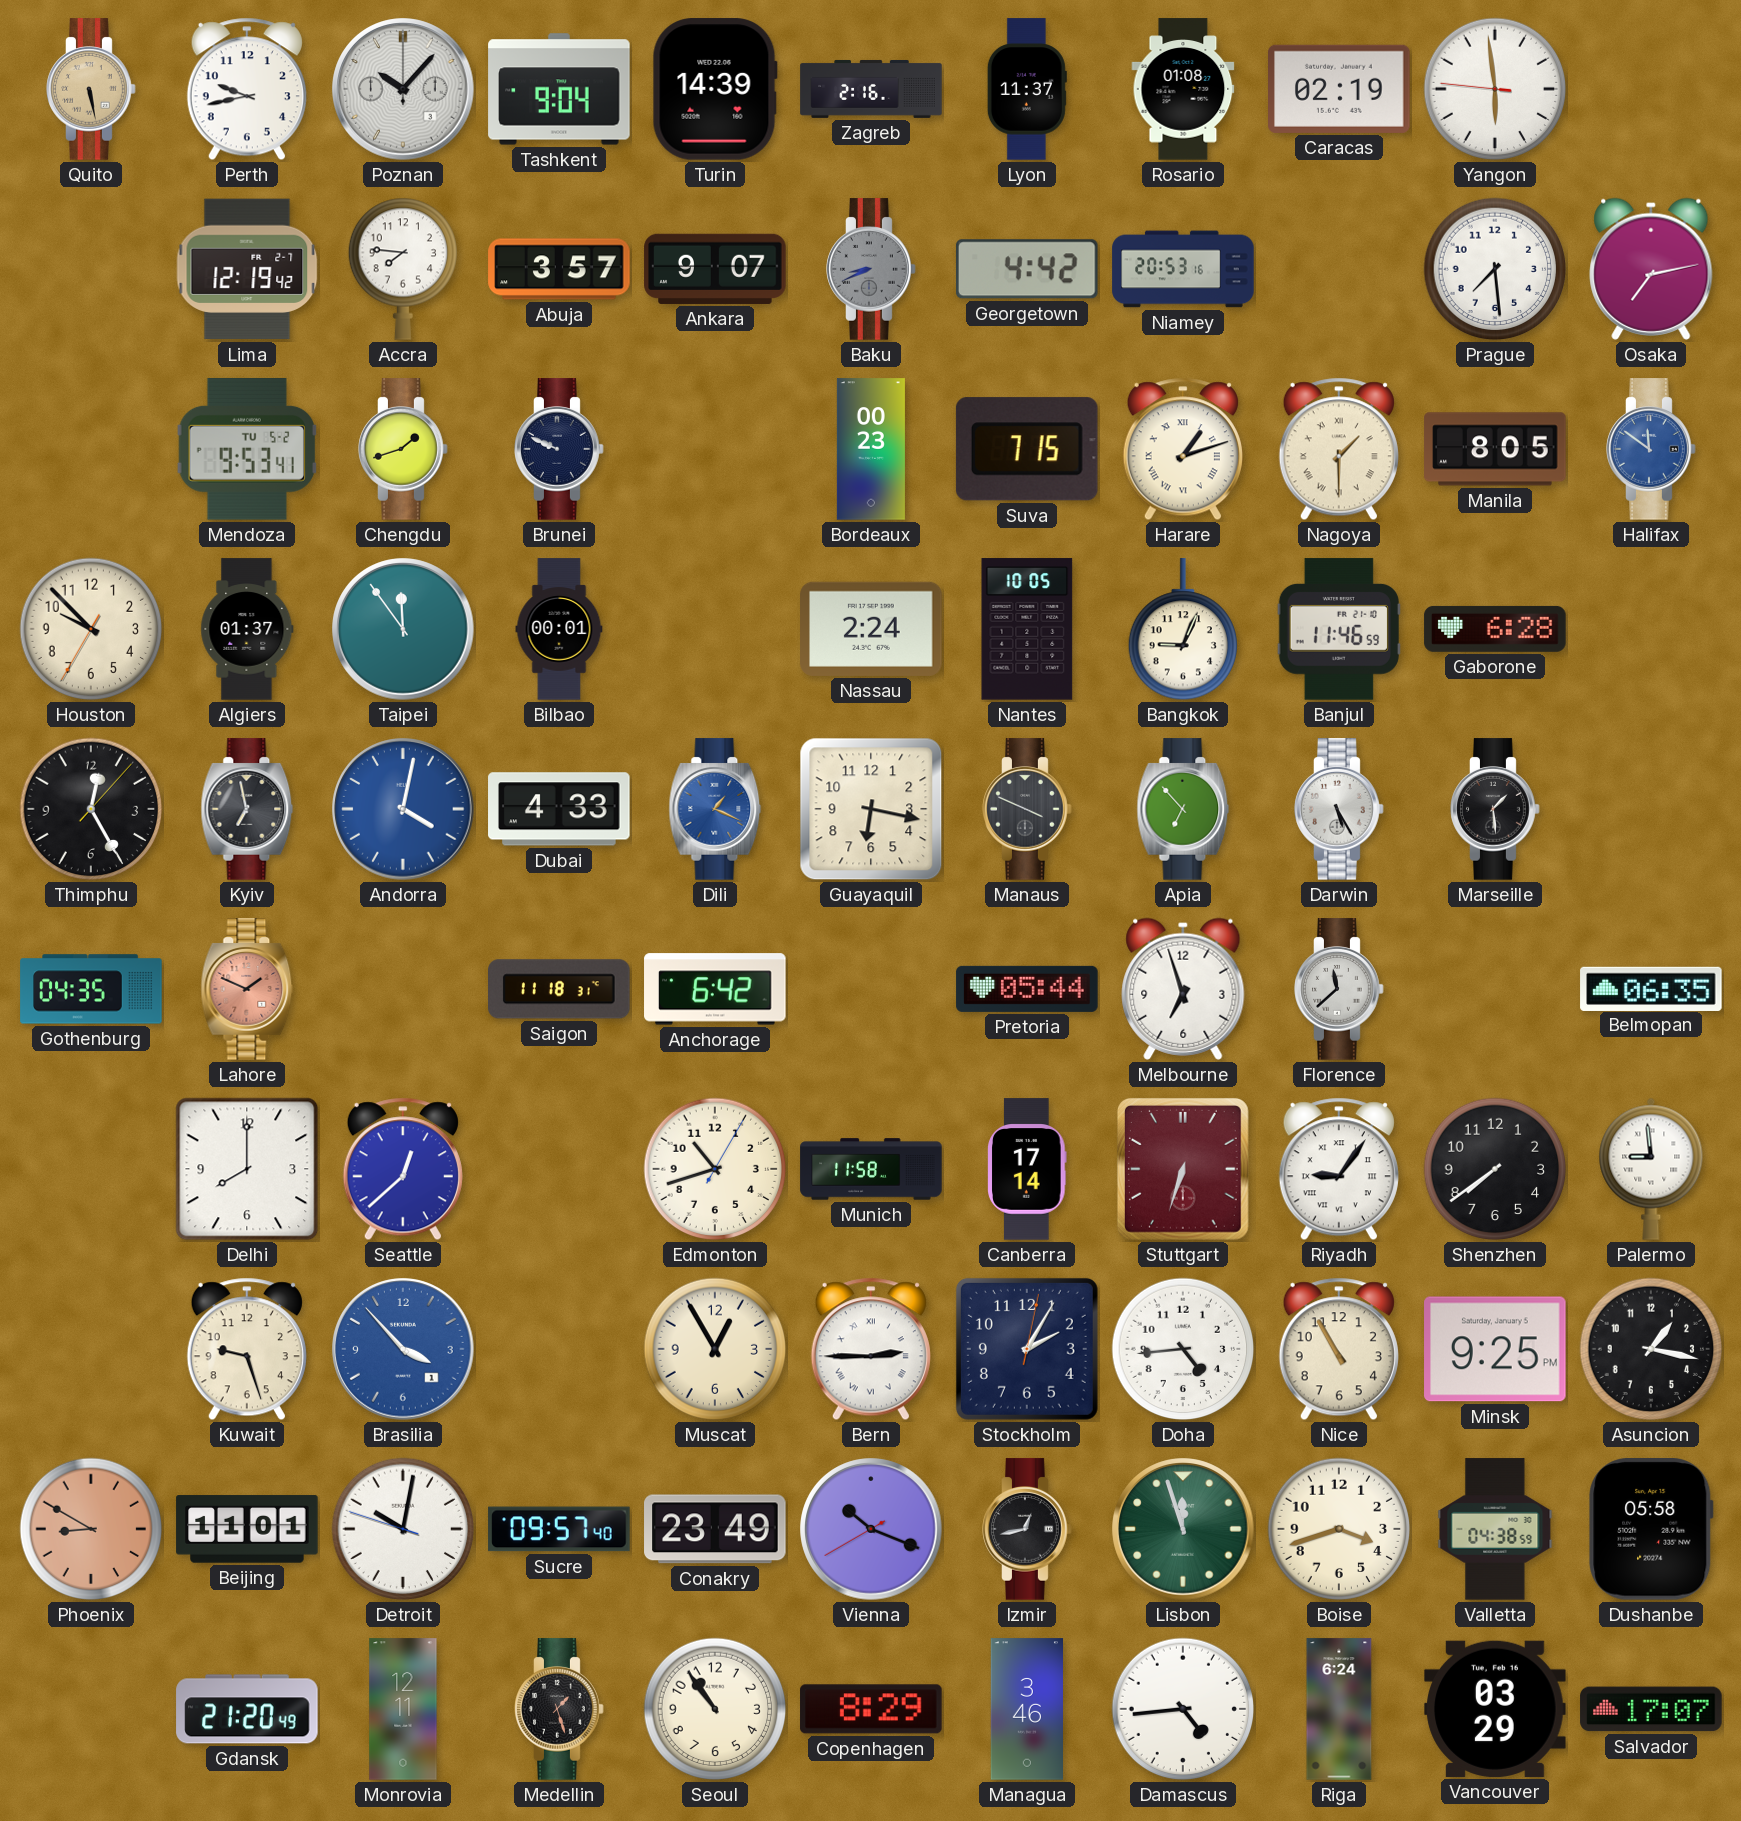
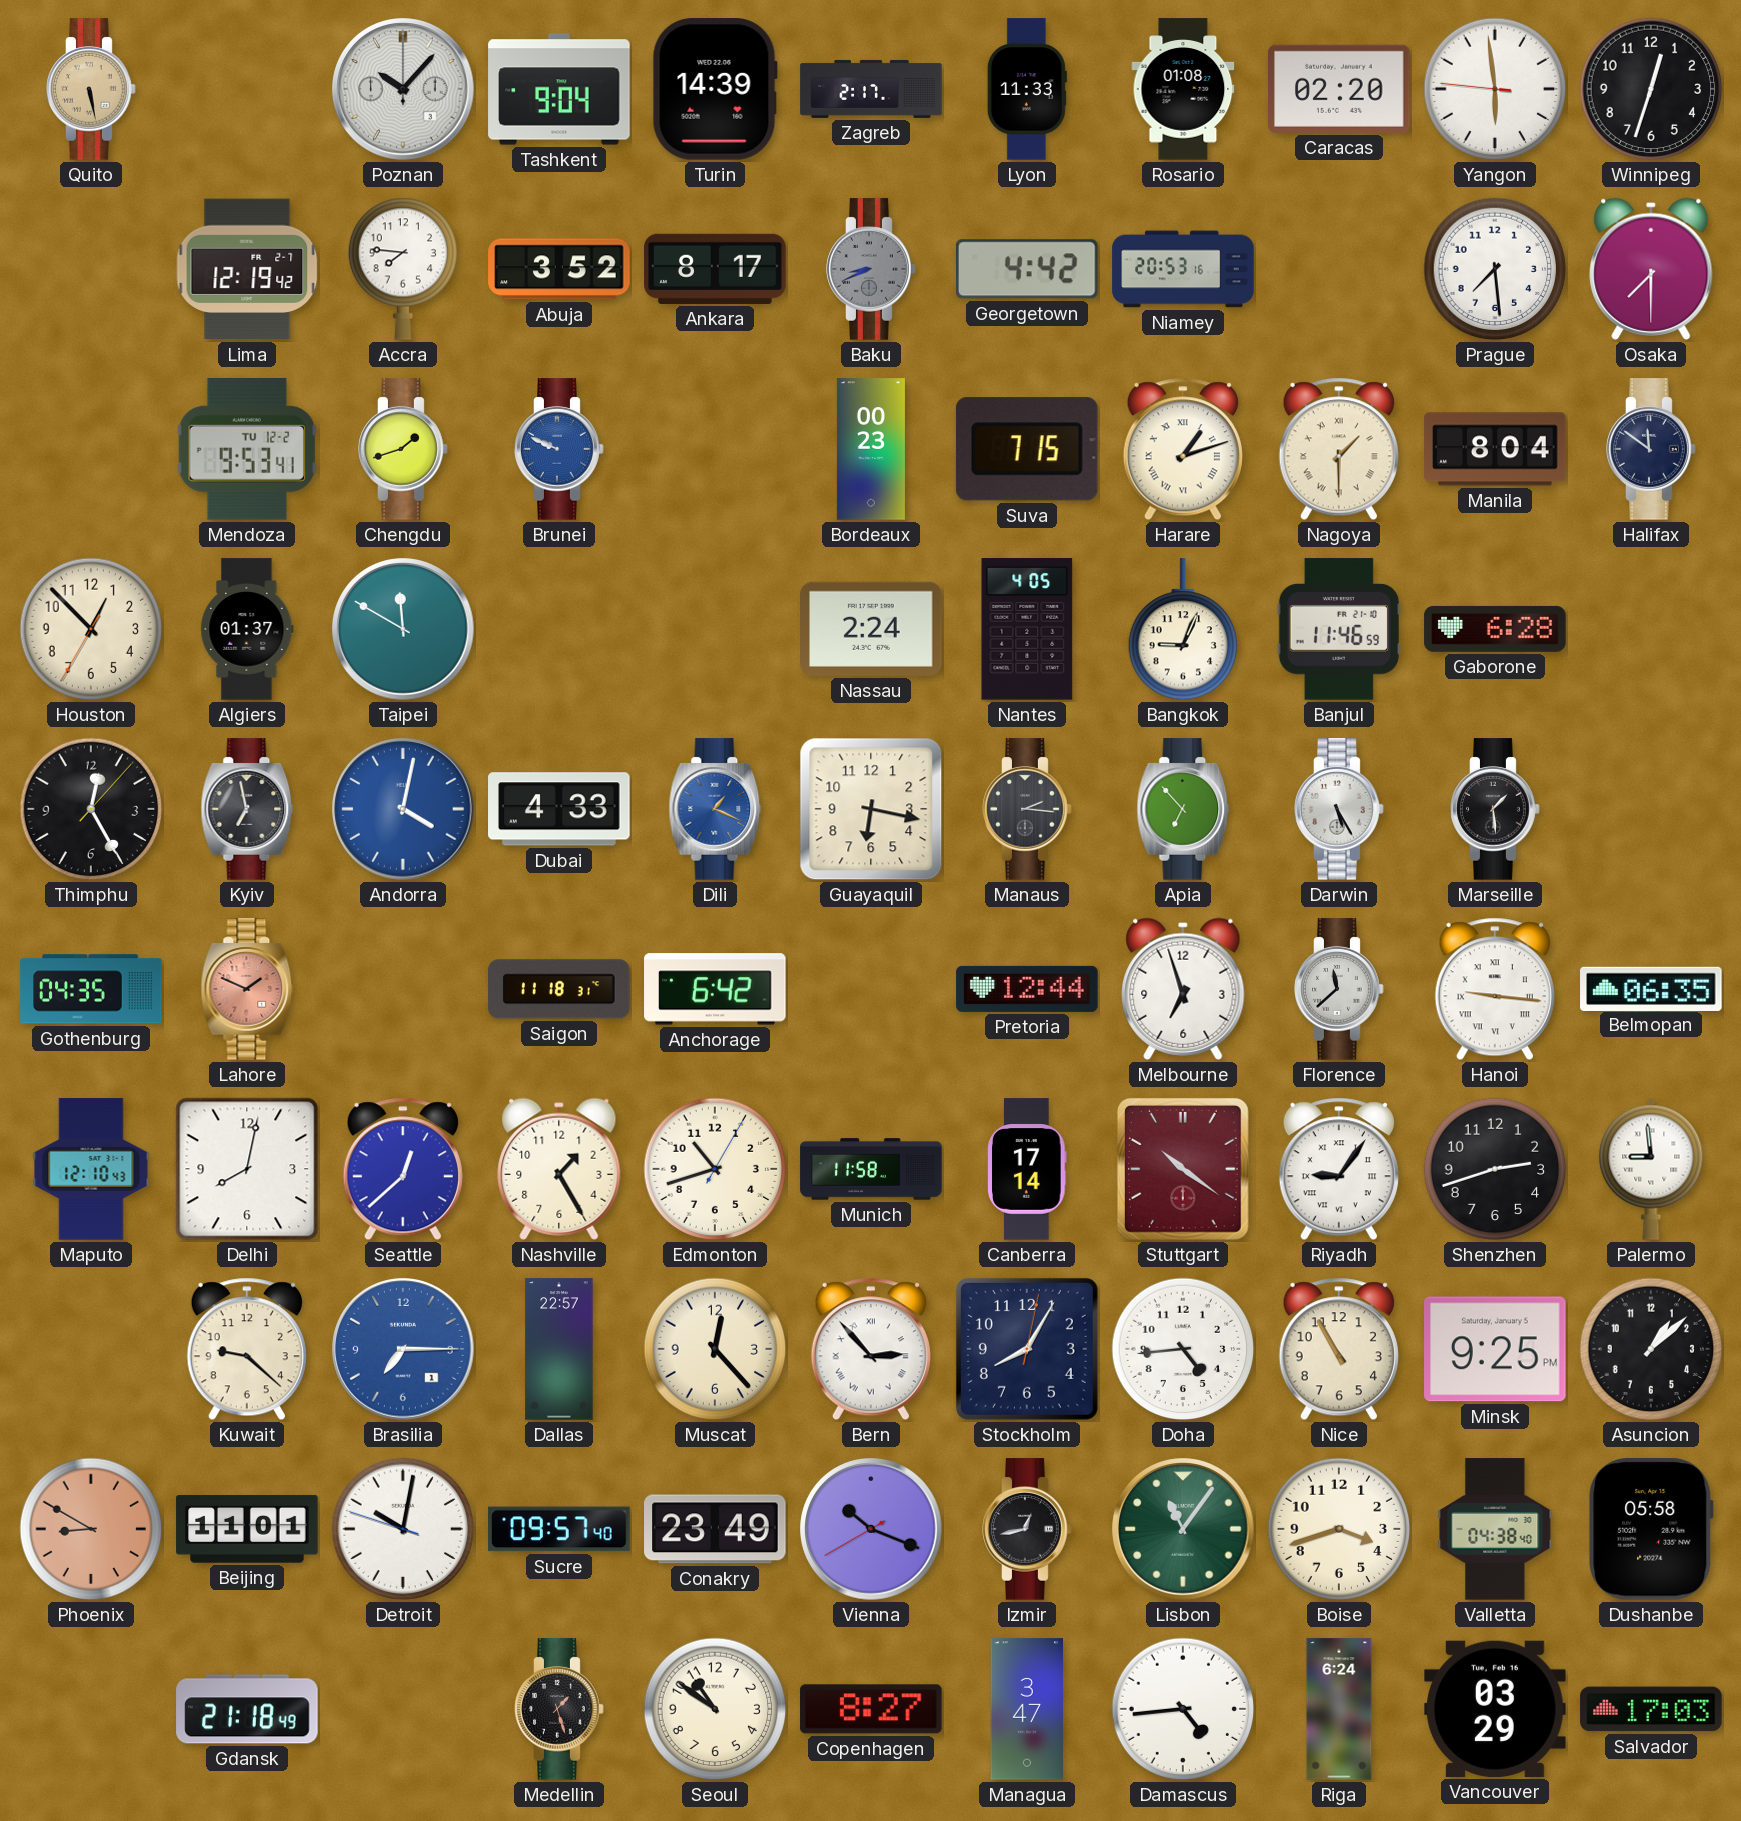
Perth: 9:43 -> none
Zagreb: 2:16 -> 2:17
Lyon: 11:37 -> 11:33
Caracas: 02:19 -> 02:20
Winnipeg: none -> 12:33
Abuja: 3:57 -> 3:52
Ankara: 9:07 -> 8:17
Osaka: 7:13 -> 7:30
Mendoza date: TU 5-2 -> TU 12-2
Brunei dial: navy -> blue
Manila: 8:05 -> 8:04
Halifax dial: blue -> navy
Houston: 9:52 -> 12:52
Taipei: 11:54 -> 11:50
Bilbao: 00:01 -> none
Nantes: 10:05 -> 4:05
Manaus: 3:49 -> 2:16
Pretoria: 05:44 -> 12:44
Hanoi: none -> 9:16
Maputo: none -> 12:10
Delhi: 8:00 -> 8:02
Nashville: none -> 1:25
Stuttgart: 6:33 -> 10:21
Shenzhen: 7:39 -> 2:42
Kuwait: 9:27 -> 9:22
Brasilia: 3:53 -> 7:15
Dallas: none -> 22:57
Muscat: 12:55 -> 12:23
Bern: 2:45 -> 2:53
Stockholm: 2:05 -> 8:05
Asuncion: 1:17 -> 1:08
Lisbon: 11:57 -> 11:06
Valletta: 04:38:59 -> 04:38:40
Gdansk: 21:20 -> 21:18
Monrovia: 12:11 -> none
Seoul: 10:54 -> 10:51
Copenhagen: 8:29 -> 8:27
Managua: 3:46 -> 3:47
Salvador: 17:07 -> 17:03
